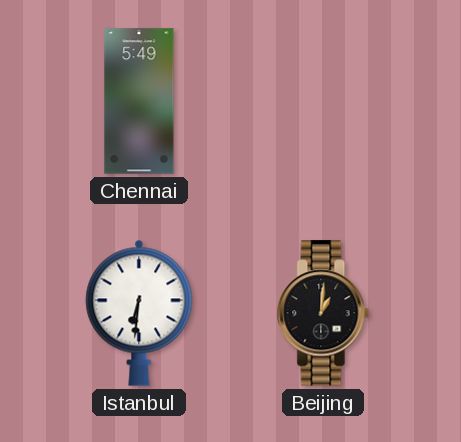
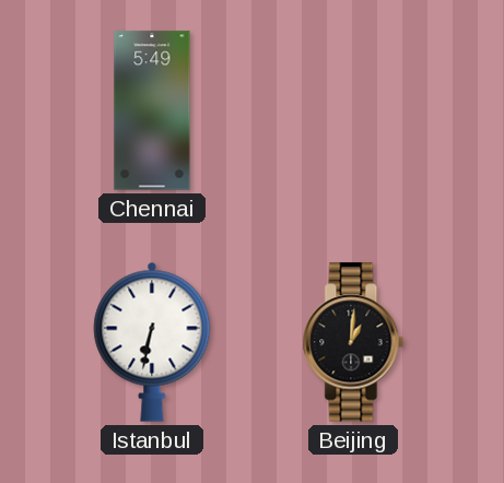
Istanbul: 6:31 -> 6:32
